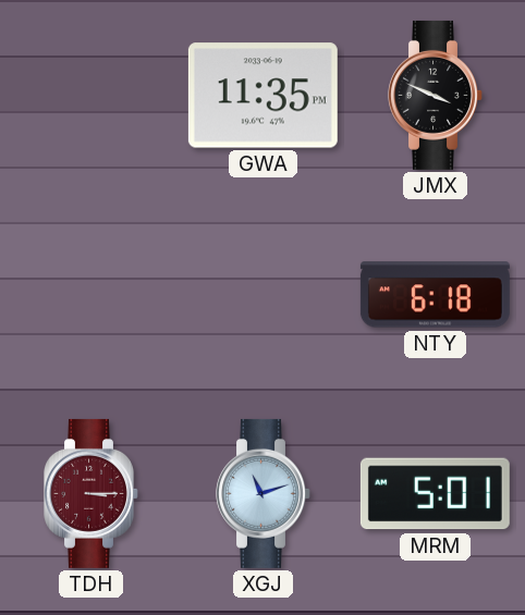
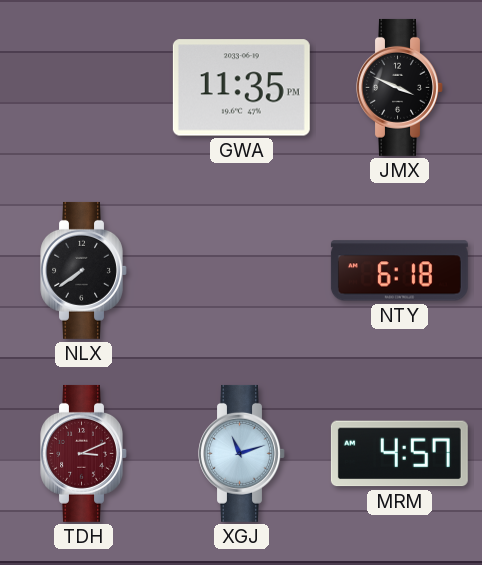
NLX: none -> 7:39
TDH: 3:15 -> 3:11
MRM: 5:01 -> 4:57
